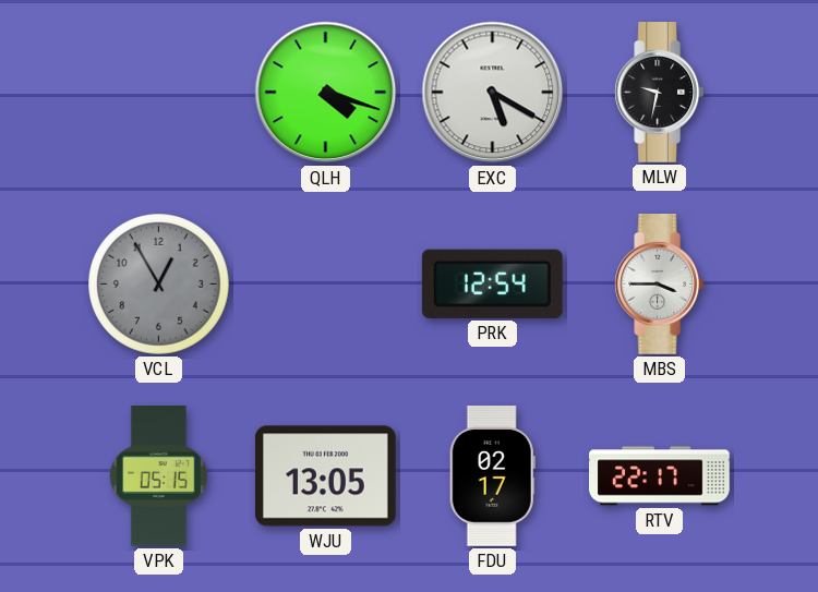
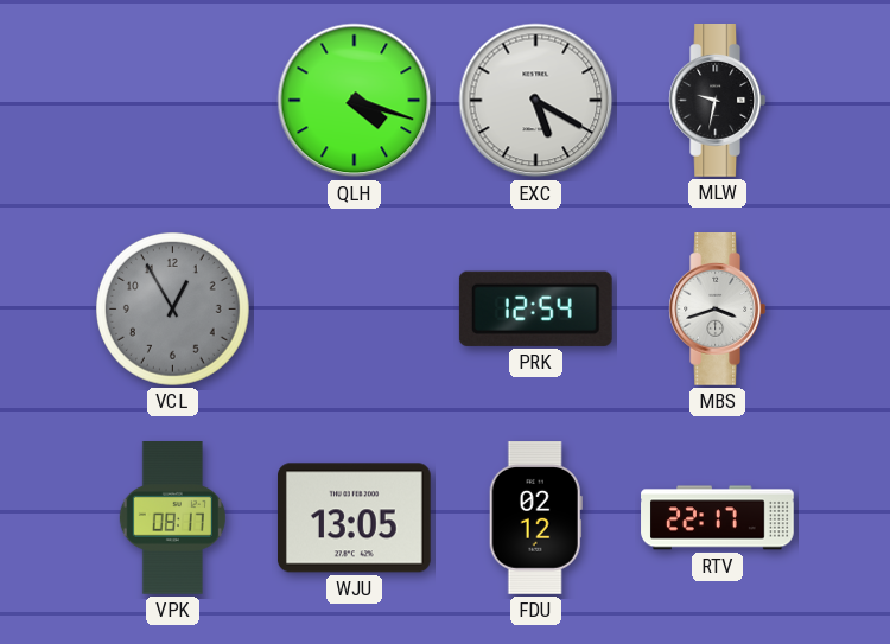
MBS: 3:45 -> 3:42
VPK: 05:15 -> 08:17
FDU: 02:17 -> 02:12
